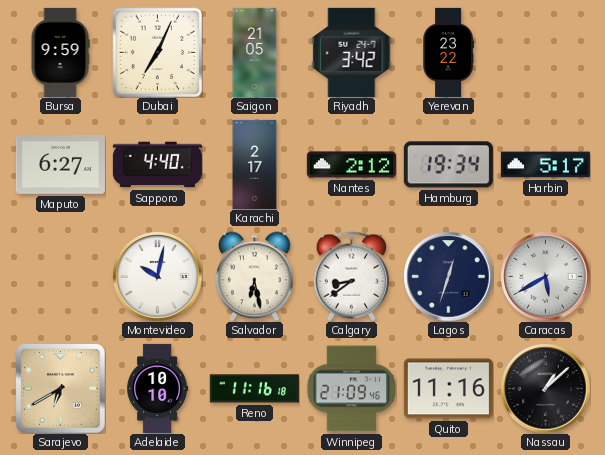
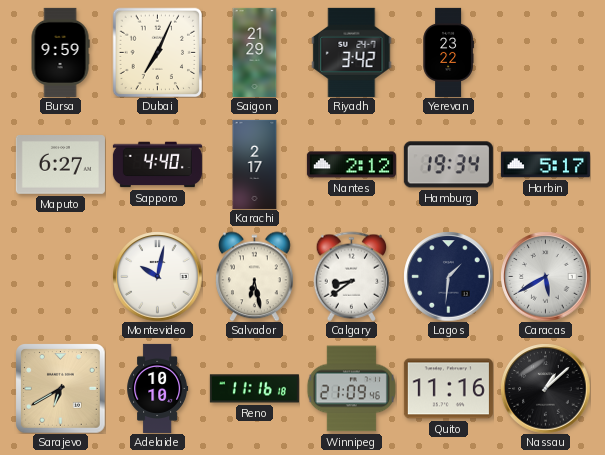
Saigon: 21:05 -> 21:29
Lagos: 12:33 -> 1:31
